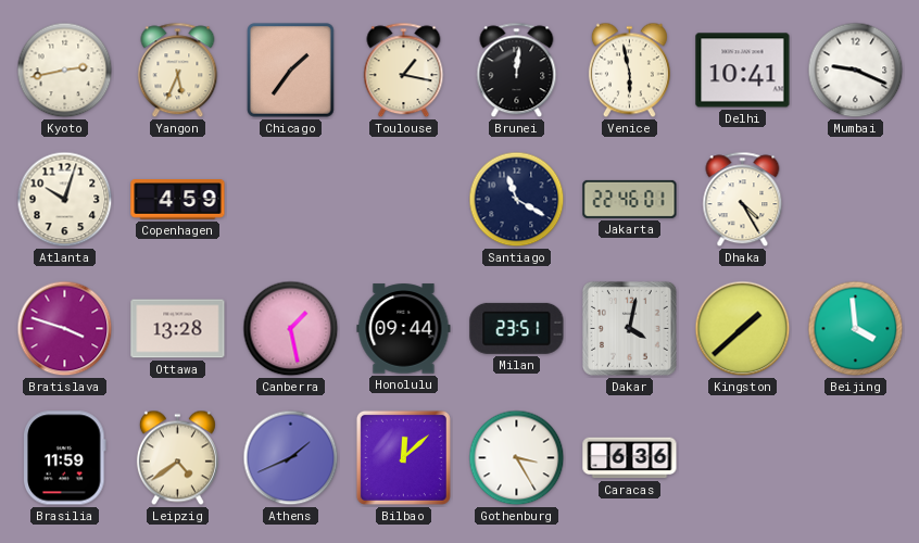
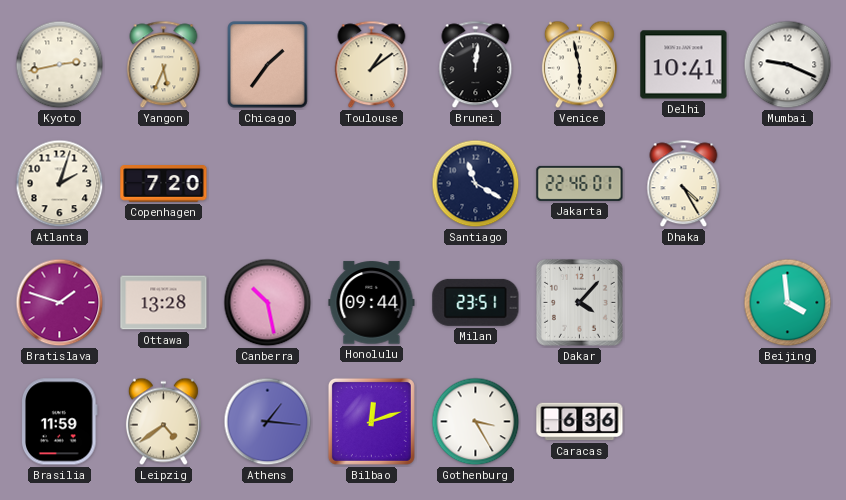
Toulouse: 1:17 -> 1:09
Atlanta: 10:03 -> 2:03
Copenhagen: 4:59 -> 7:20
Bratislava: 3:48 -> 1:48
Canberra: 1:28 -> 10:28
Dakar: 4:02 -> 4:07
Kingston: 1:38 -> none
Athens: 1:41 -> 1:16
Bilbao: 12:08 -> 12:12
